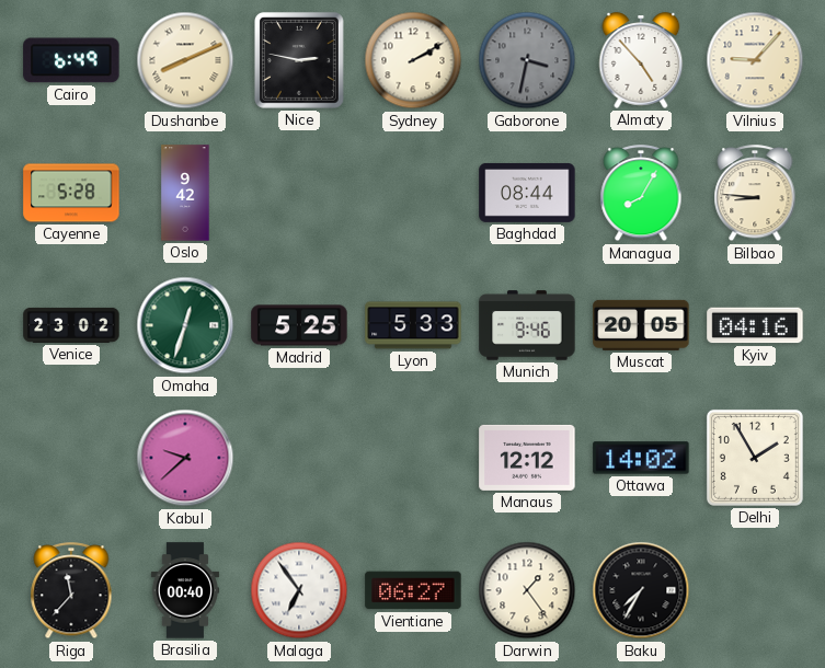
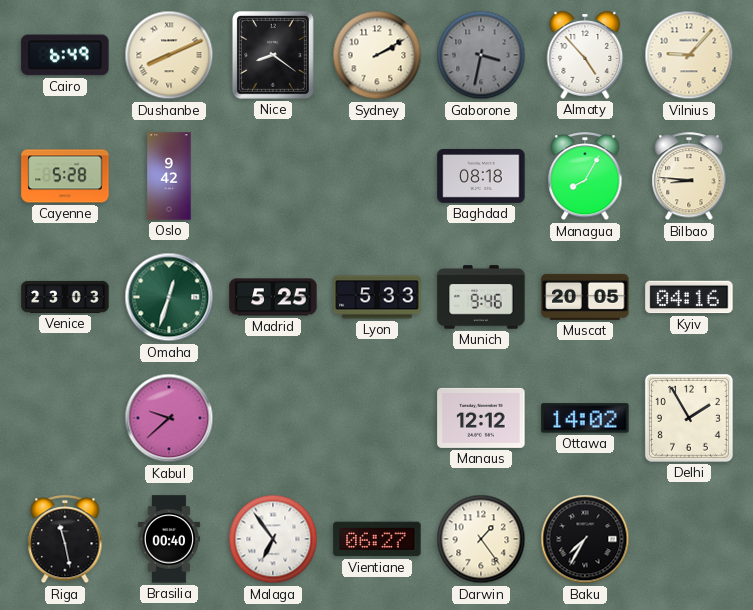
Nice: 2:47 -> 8:21
Baghdad: 08:44 -> 08:18
Venice: 23:02 -> 23:03
Riga: 11:37 -> 11:28
